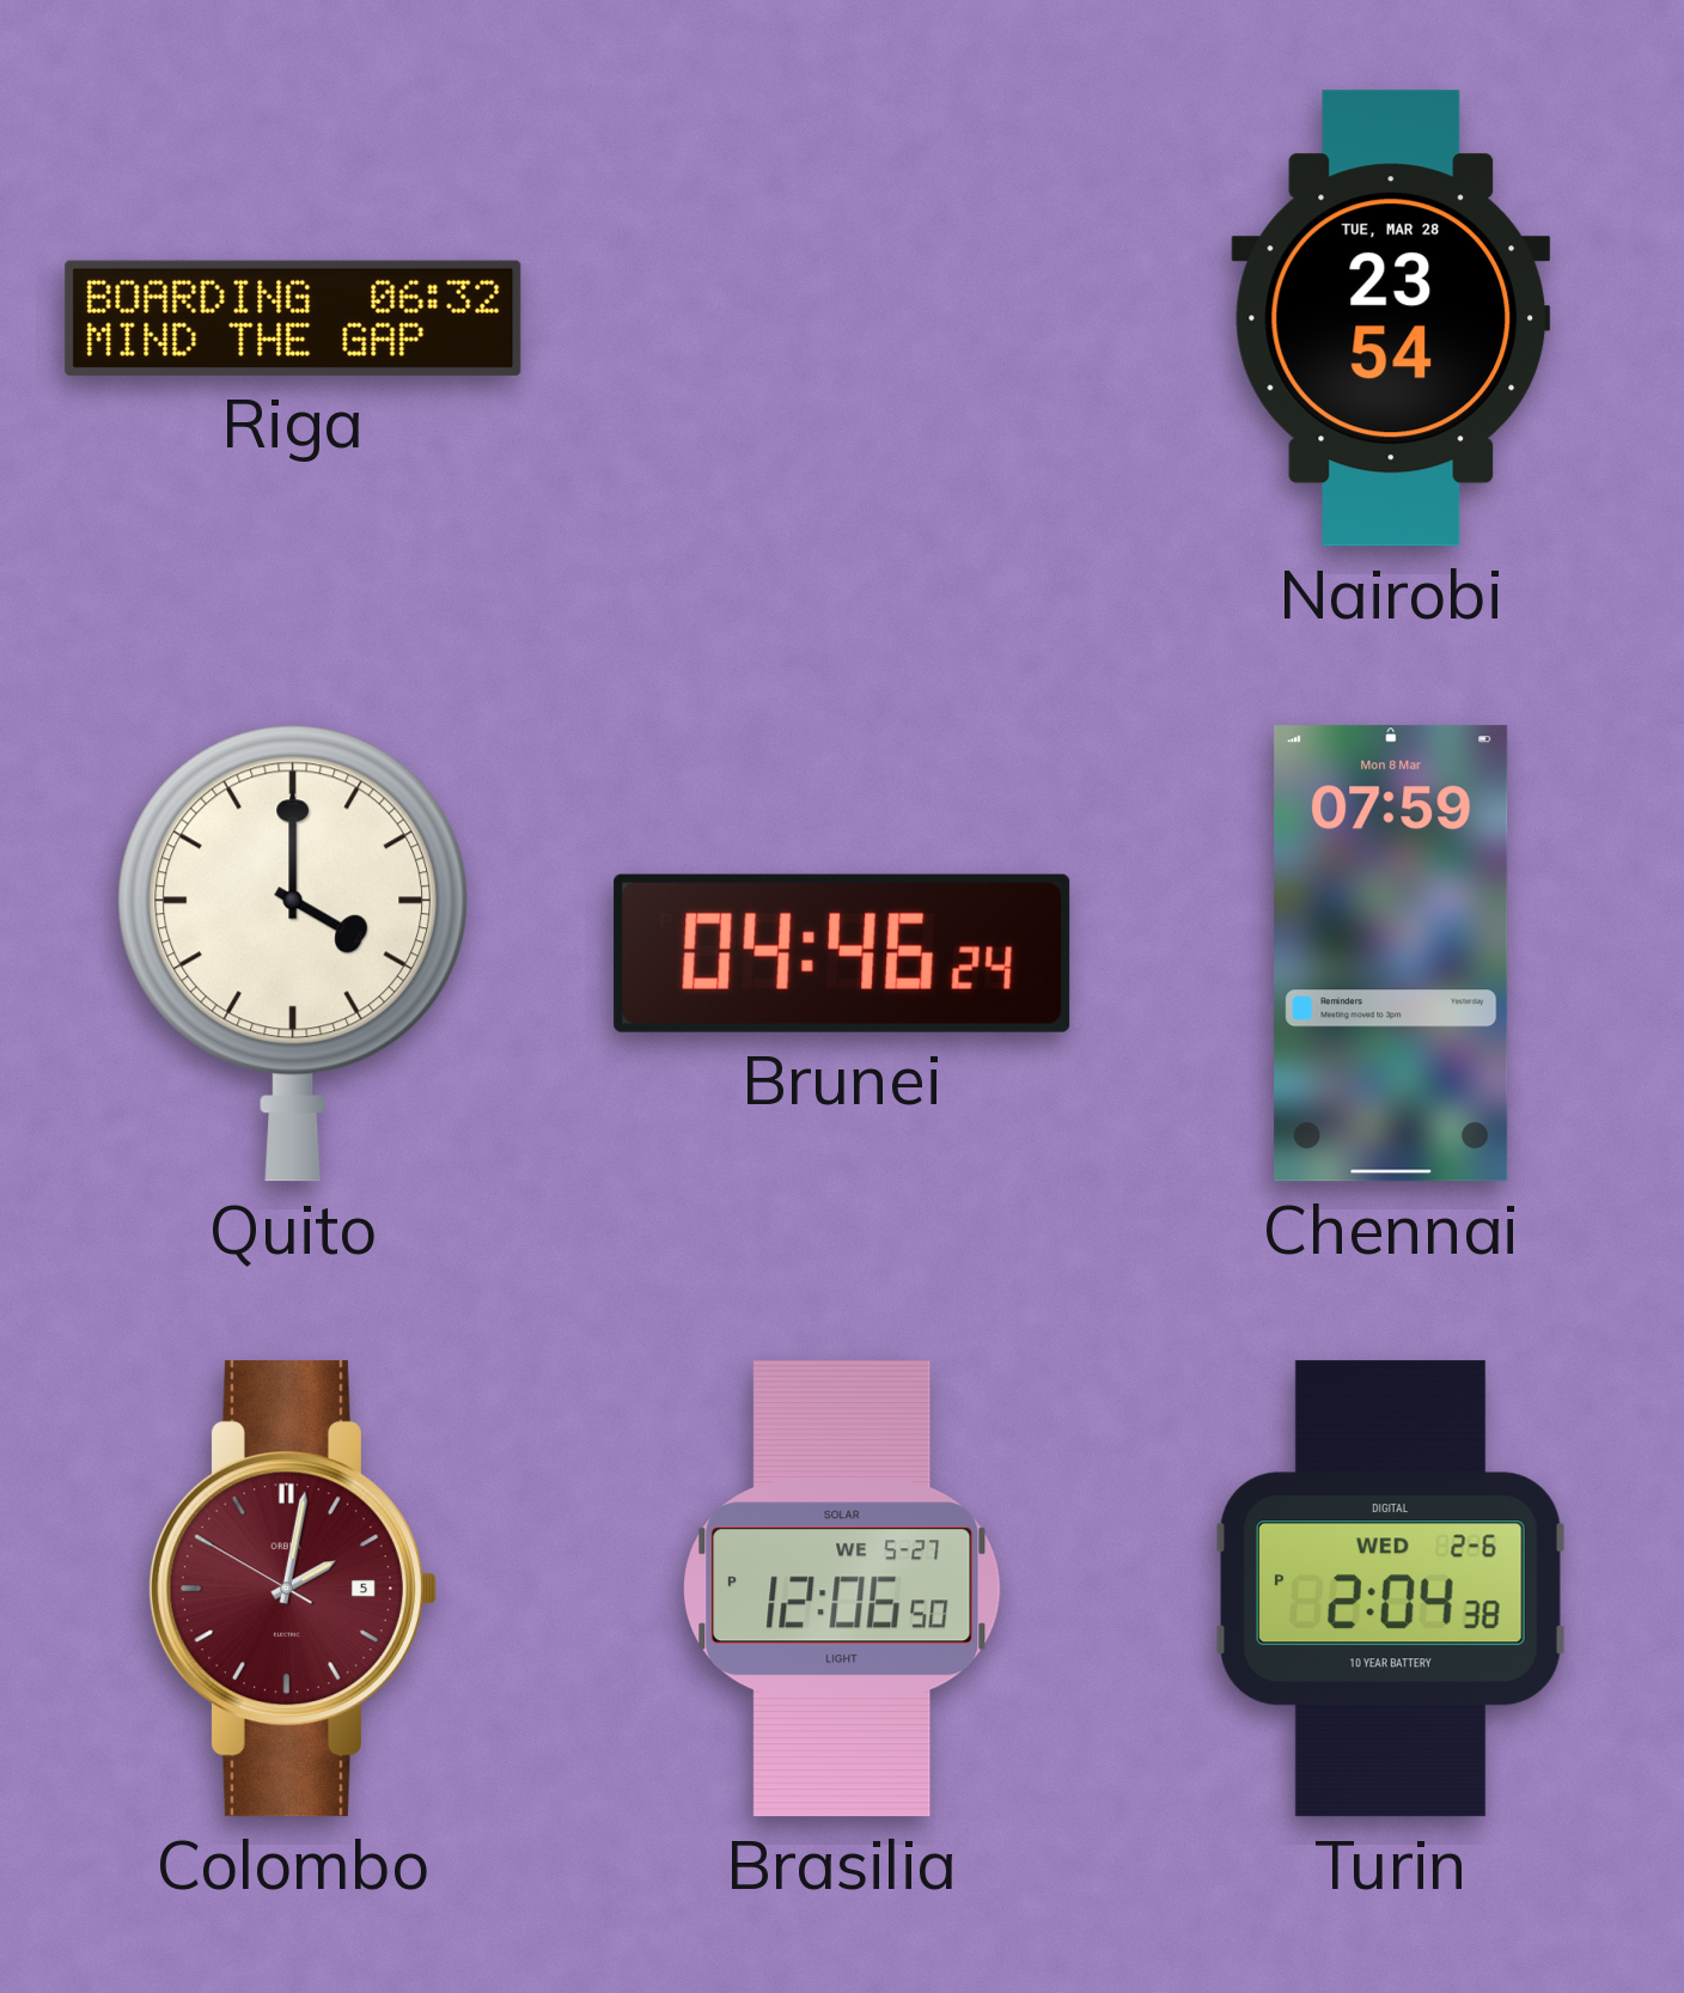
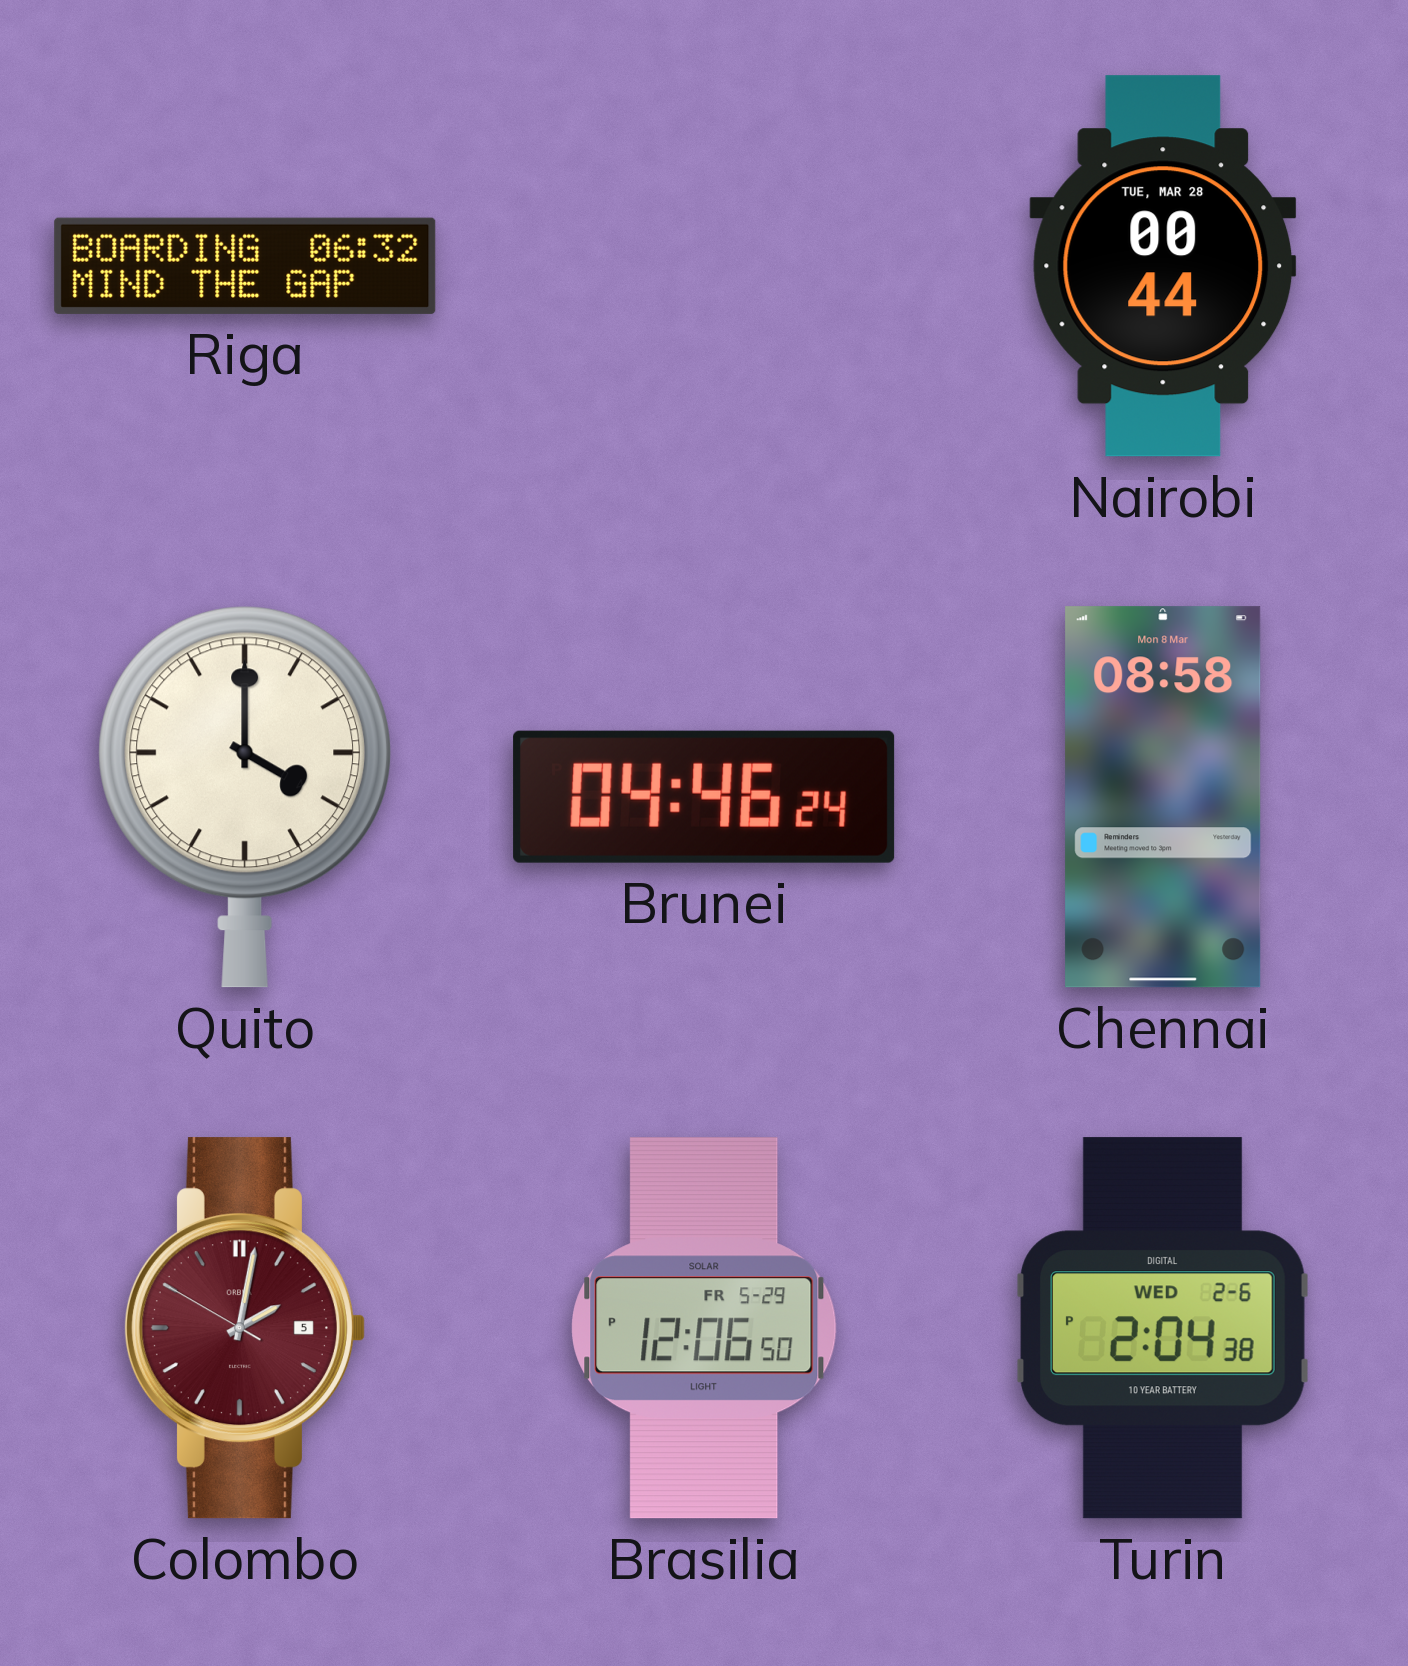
Nairobi: 23:54 -> 00:44
Chennai: 07:59 -> 08:58
Brasilia date: WE 5-27 -> FR 5-29
